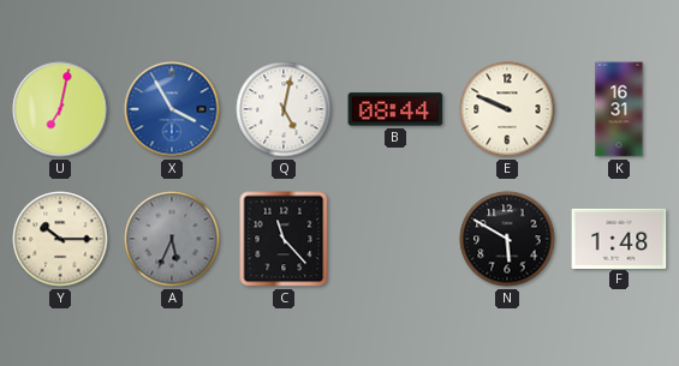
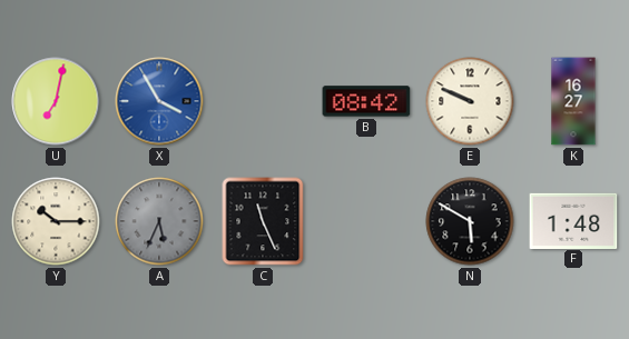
Q: 5:02 -> none
B: 08:44 -> 08:42
K: 16:31 -> 16:27
C: 11:23 -> 11:26
